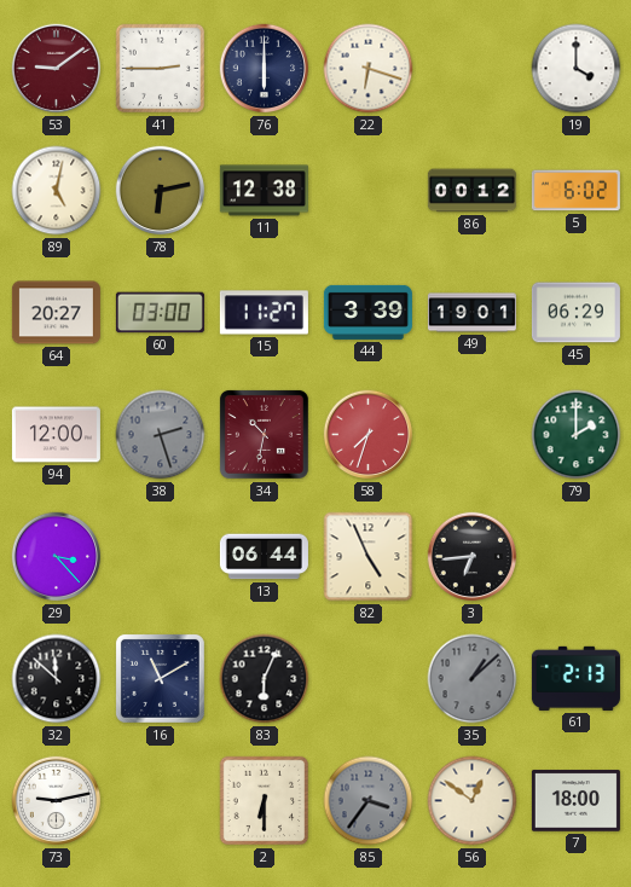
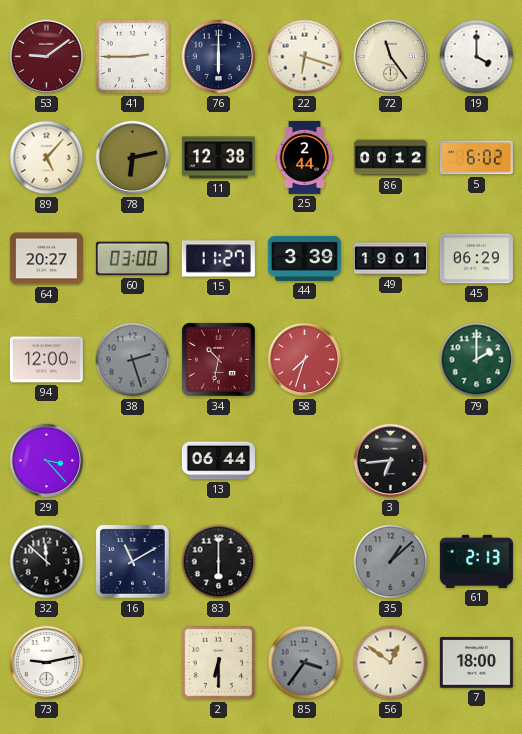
72: none -> 11:24
89: 5:02 -> 5:07
25: none -> 2:44
82: 4:56 -> none
83: 6:04 -> 6:00
